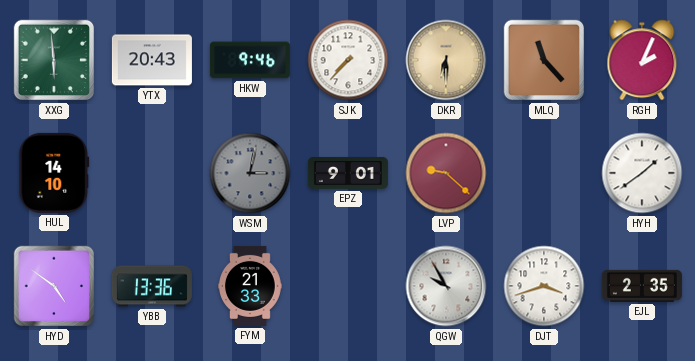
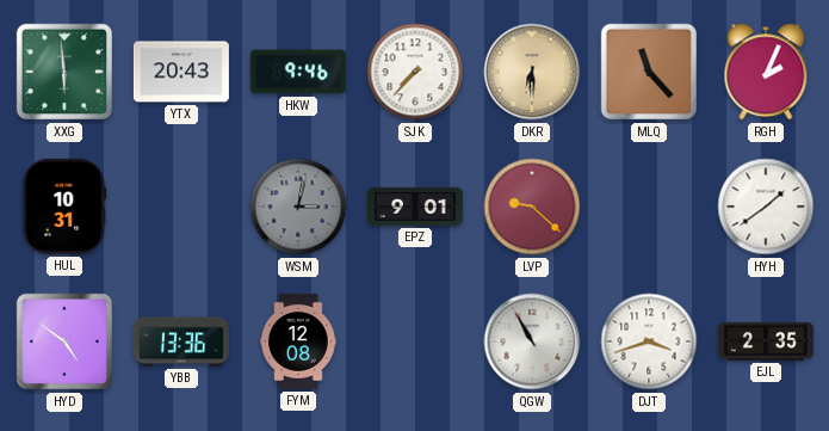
HUL: 14:10 -> 10:31
FYM: 21:33 -> 12:08
QGW: 9:55 -> 10:55
